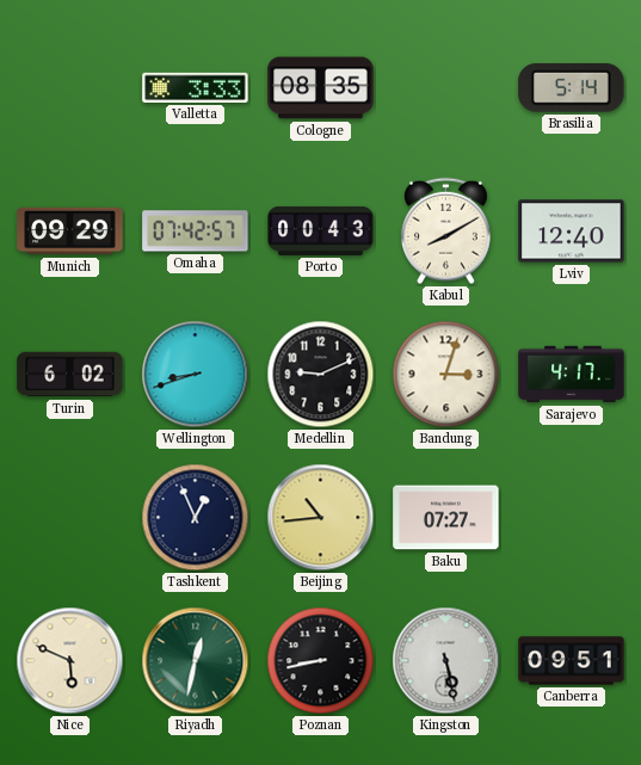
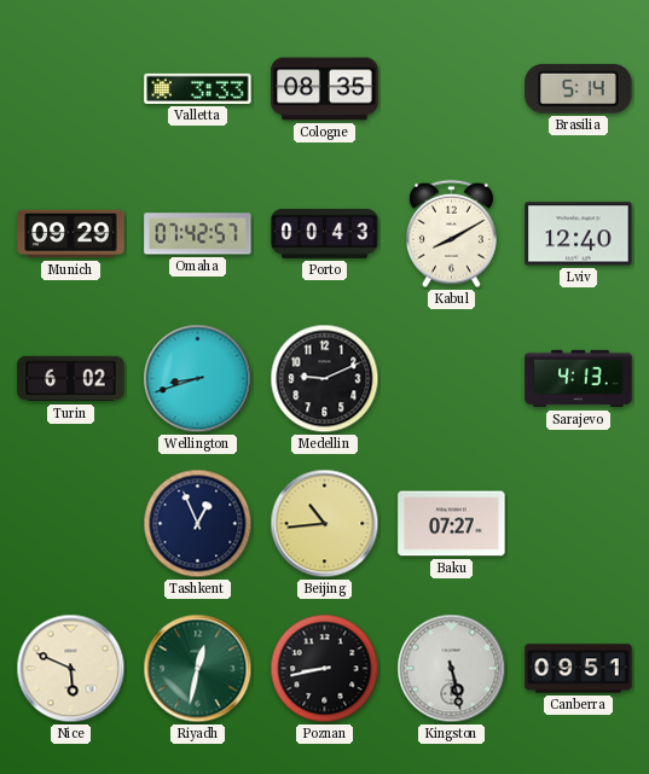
Bandung: 3:03 -> none
Sarajevo: 4:17 -> 4:13
